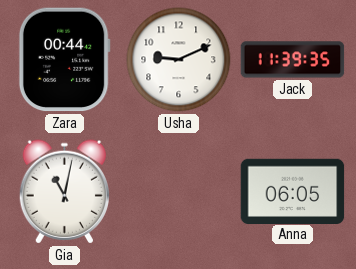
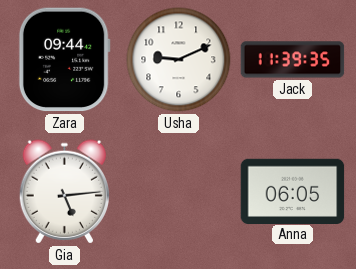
Zara: 00:44 -> 09:44
Gia: 11:02 -> 5:14
